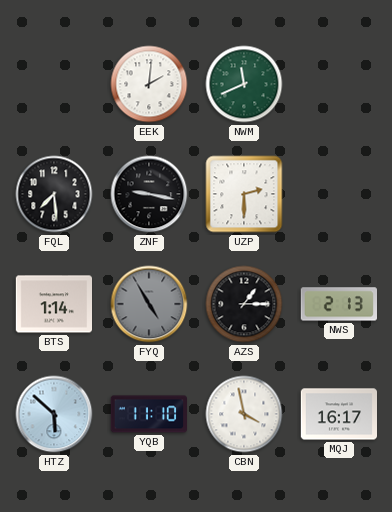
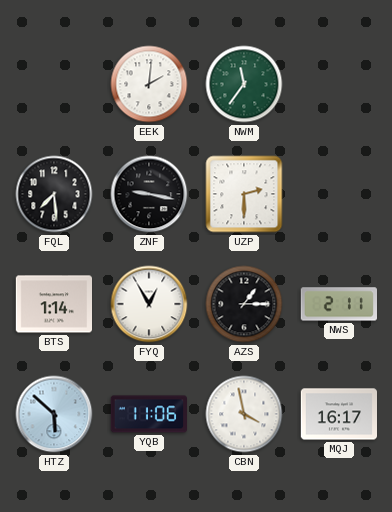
NWM: 11:41 -> 11:36
FYQ: 4:55 -> 12:55
FYQ dial: grey -> white
NWS: 2:13 -> 2:11
YQB: 11:10 -> 11:06
